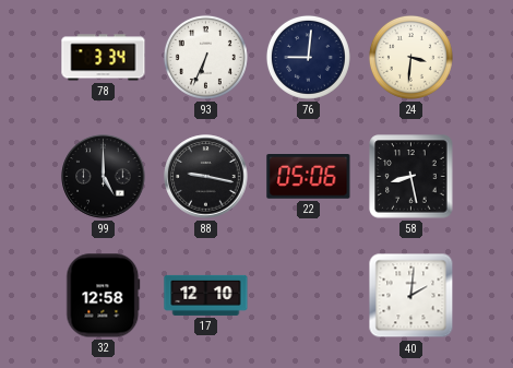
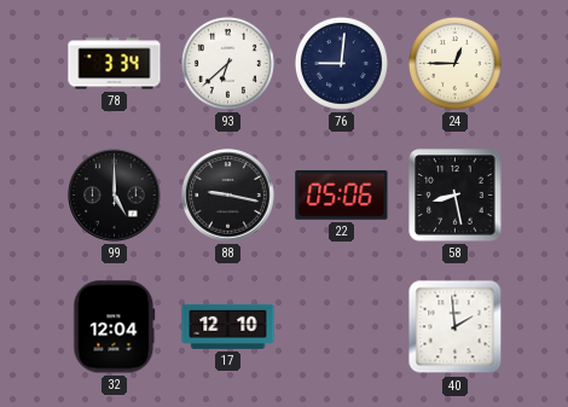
93: 6:34 -> 6:38
24: 3:31 -> 12:45
32: 12:58 -> 12:04
40: 2:01 -> 1:59
